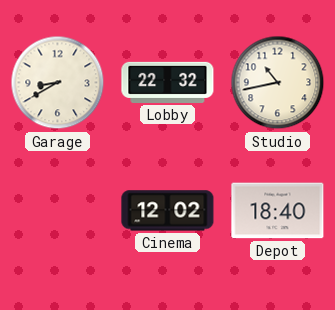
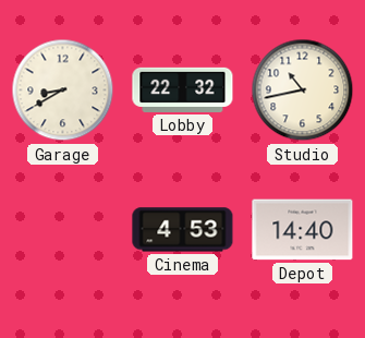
Cinema: 12:02 -> 4:53
Depot: 18:40 -> 14:40
